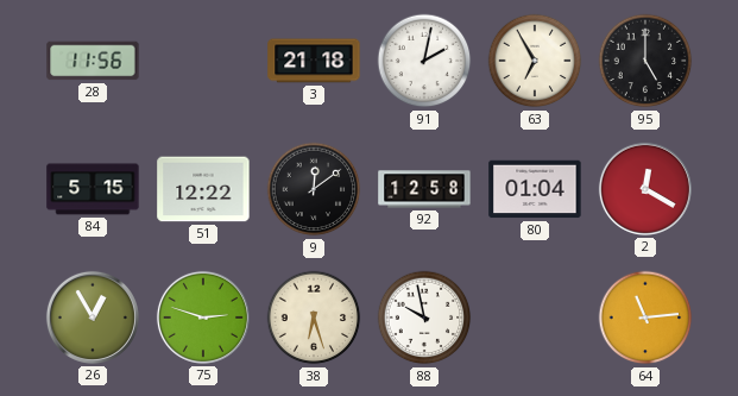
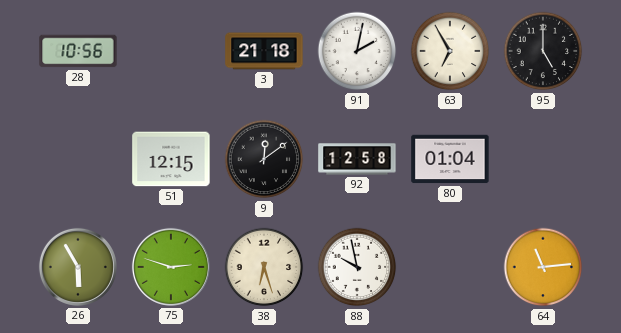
28: 11:56 -> 10:56
84: 5:15 -> none
51: 12:22 -> 12:15
2: 12:20 -> none
26: 12:55 -> 5:55
